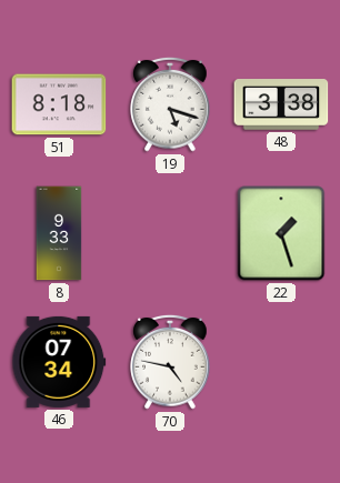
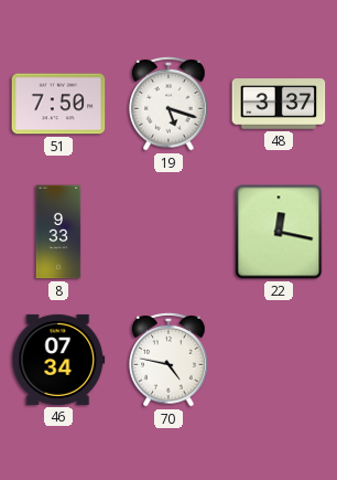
51: 8:18 -> 7:50
48: 3:38 -> 3:37
22: 1:27 -> 12:17
